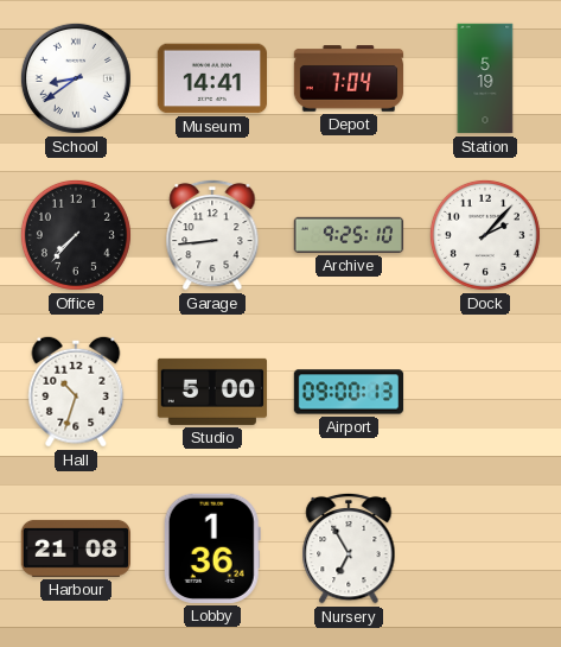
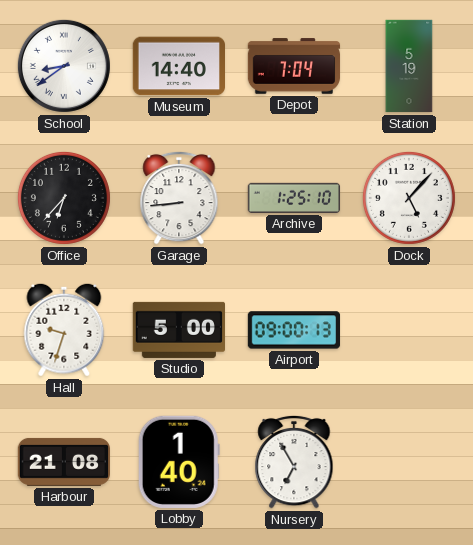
Museum: 14:41 -> 14:40
Office: 7:37 -> 6:37
Archive: 9:25 -> 1:25
Dock: 2:07 -> 5:07
Hall: 10:33 -> 9:33
Lobby: 1:36 -> 1:40
